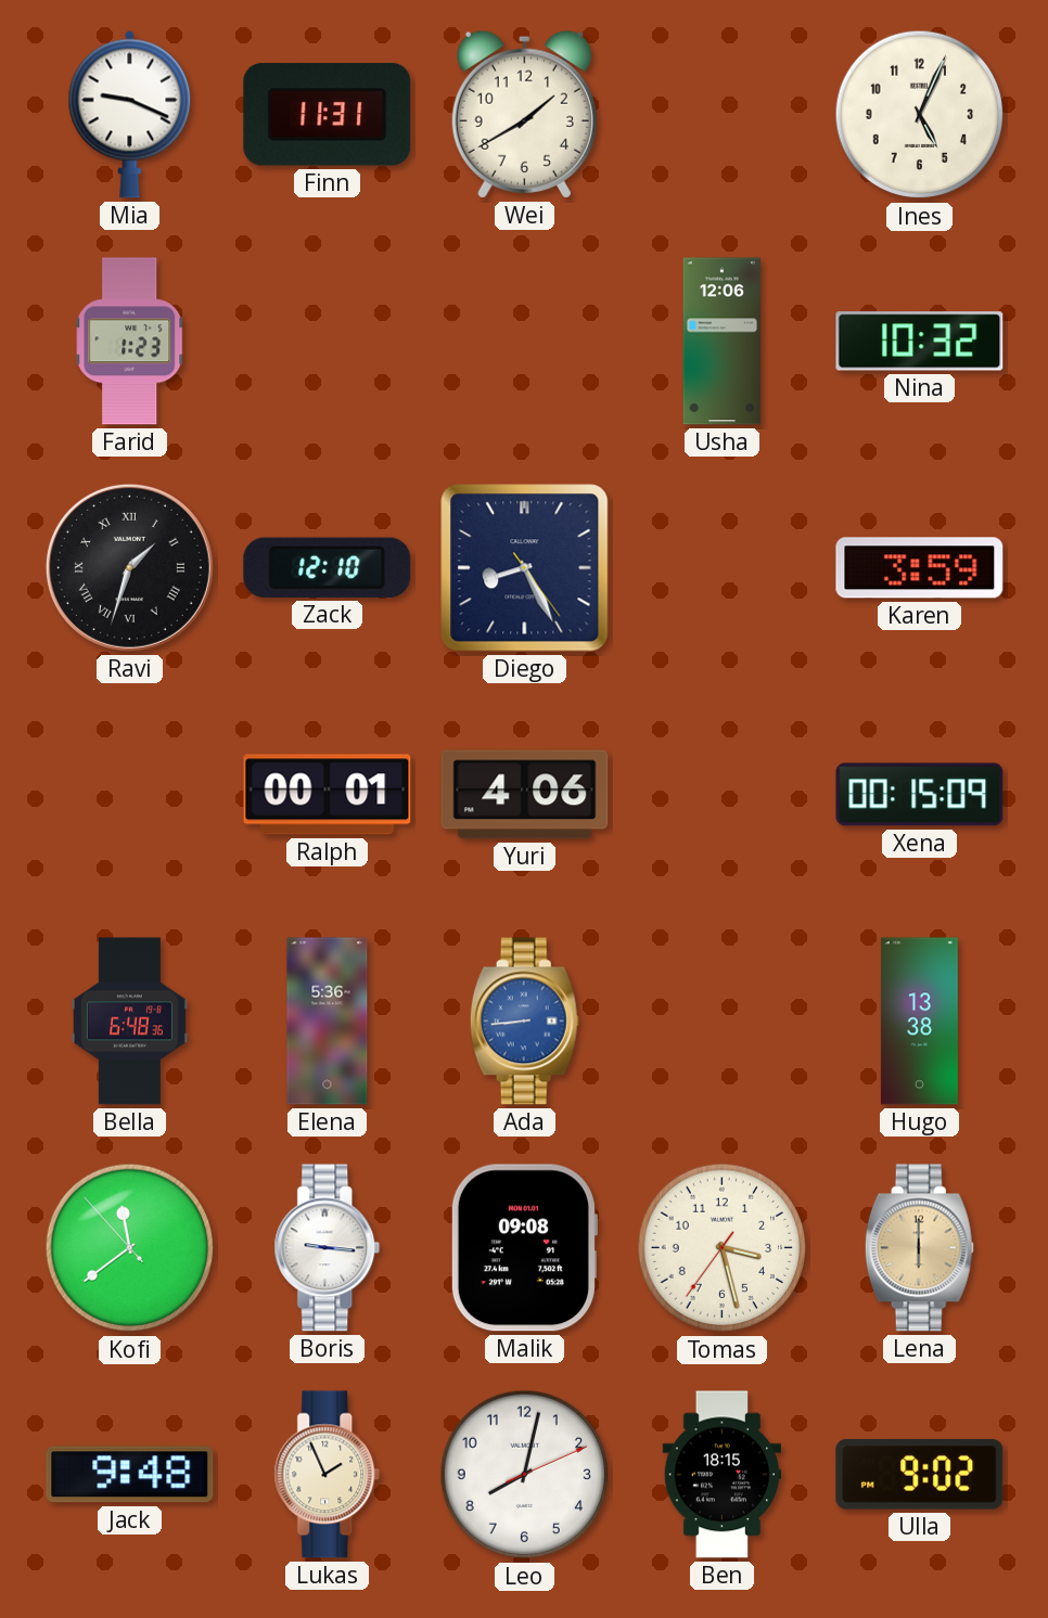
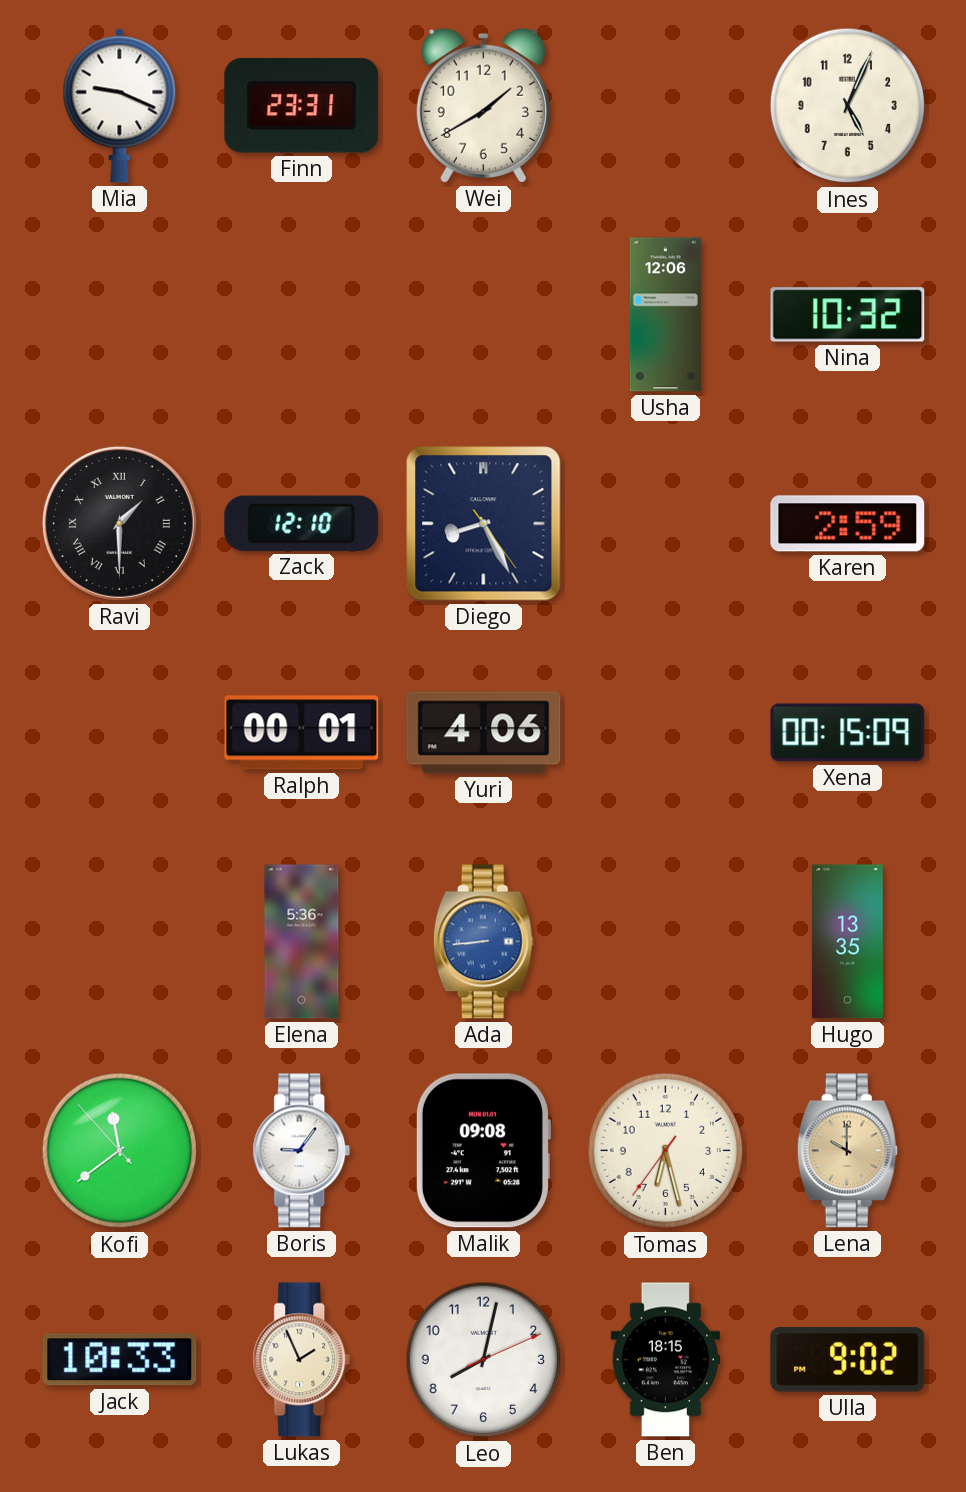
Finn: 11:31 -> 23:31
Farid: 1:23 -> none
Ravi: 1:33 -> 1:30
Karen: 3:59 -> 2:59
Bella: 6:48 -> none
Hugo: 13:38 -> 13:35
Boris: 9:16 -> 9:06
Tomas: 3:27 -> 6:27
Lena: 6:00 -> 10:00
Jack: 9:48 -> 10:33
